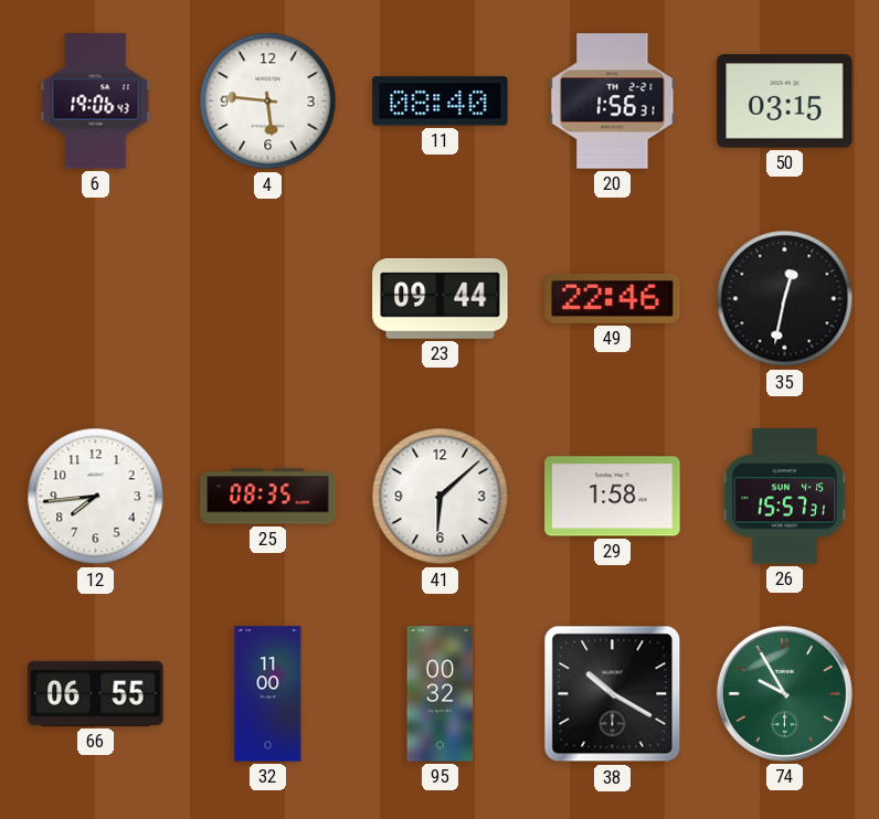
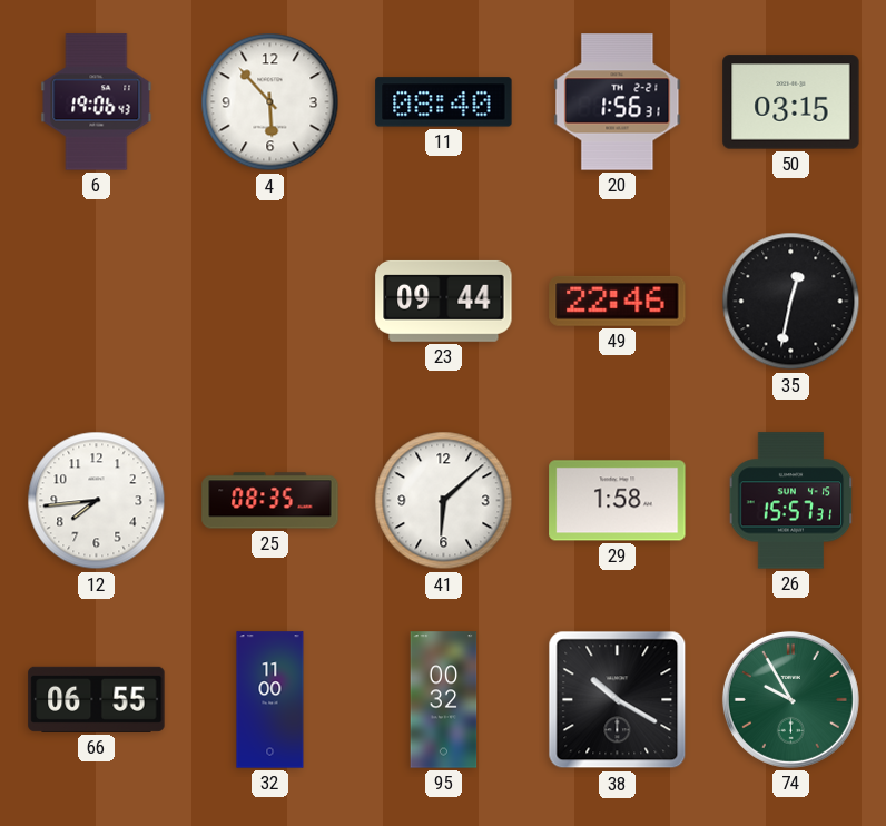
4: 5:46 -> 5:53
